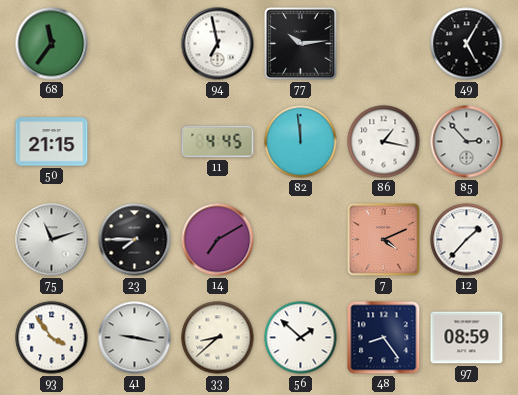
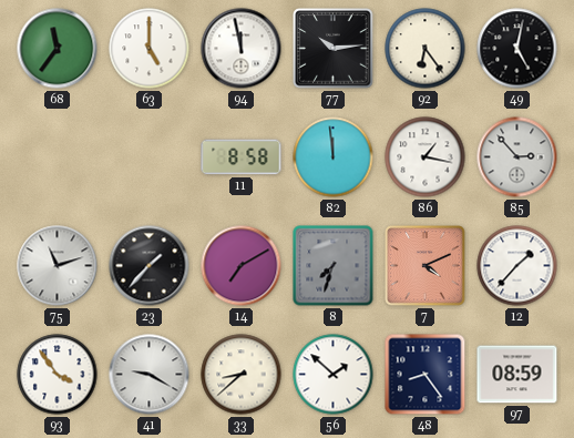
63: none -> 5:00
94: 6:58 -> 11:58
92: none -> 6:24
49: 5:05 -> 5:02
50: 21:15 -> none
11: 4:45 -> 8:58
23: 7:45 -> 1:37
8: none -> 7:33
41: 9:17 -> 9:20
